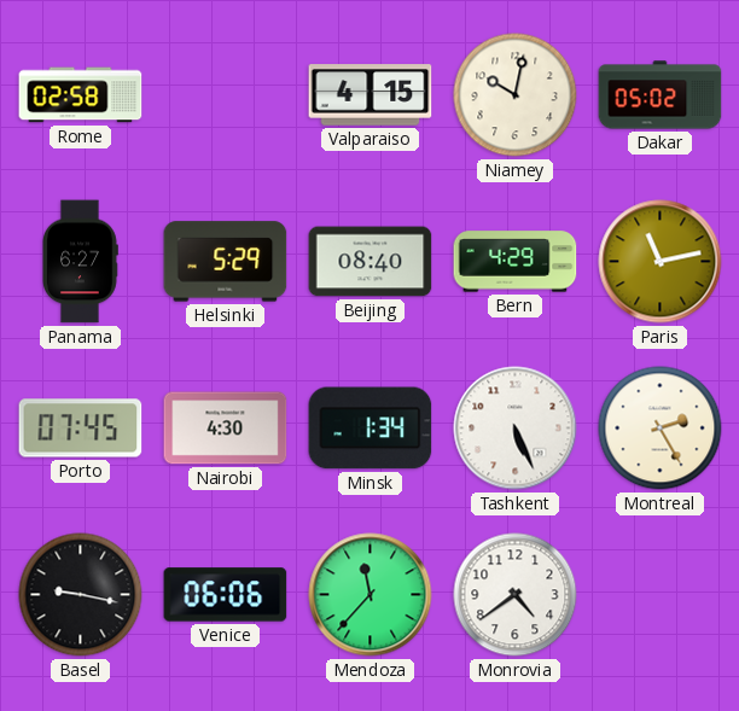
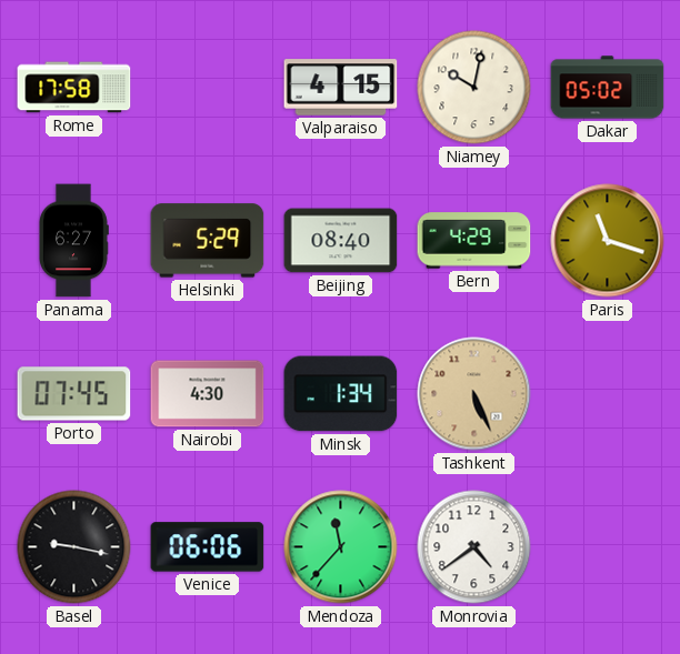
Rome: 02:58 -> 17:58
Paris: 11:13 -> 11:18
Tashkent dial: white -> champagne
Montreal: 2:25 -> none
